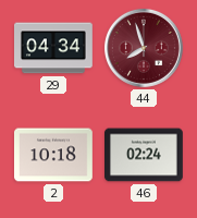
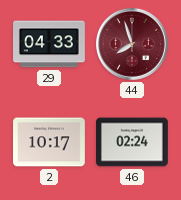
29: 04:34 -> 04:33
2: 10:18 -> 10:17
